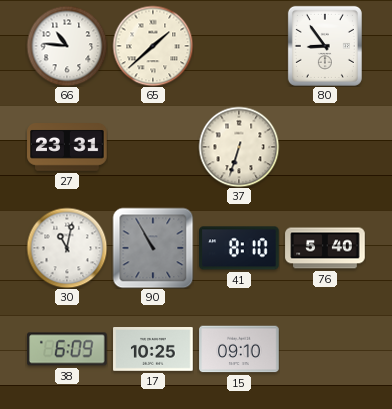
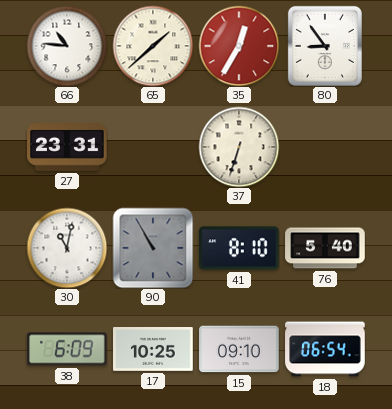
35: none -> 12:35
18: none -> 06:54
